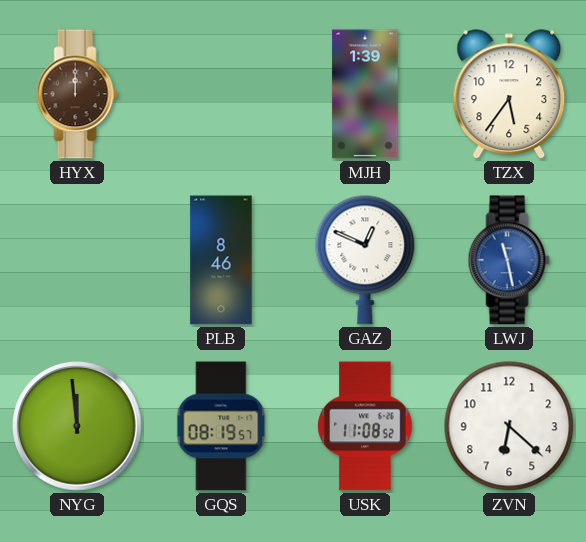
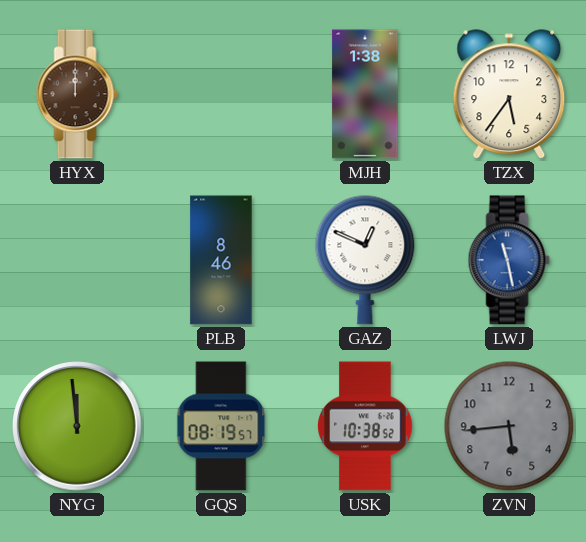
MJH: 1:39 -> 1:38
USK: 11:08 -> 10:38
ZVN: 6:22 -> 5:44
ZVN dial: white -> grey
